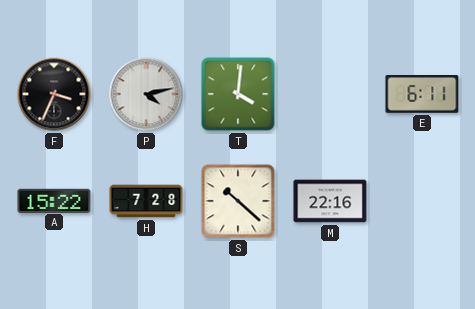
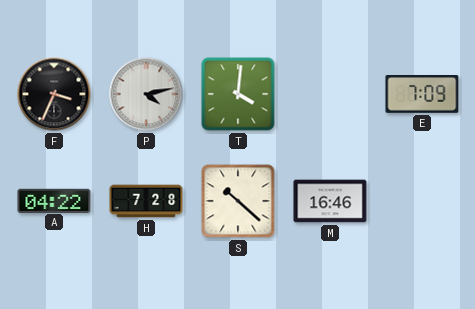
E: 6:11 -> 7:09
A: 15:22 -> 04:22
M: 22:16 -> 16:46
